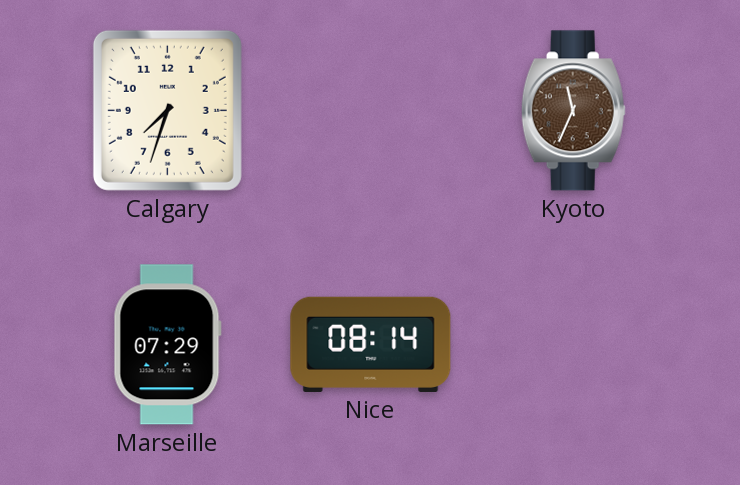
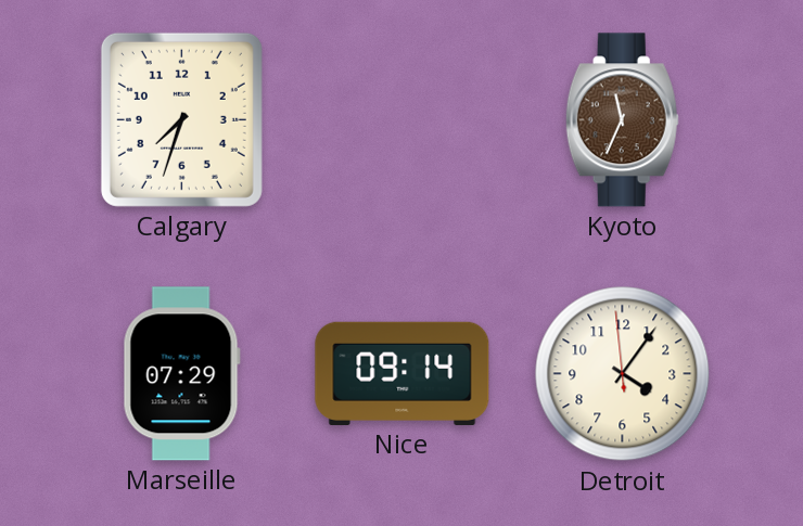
Nice: 08:14 -> 09:14
Detroit: none -> 4:05
